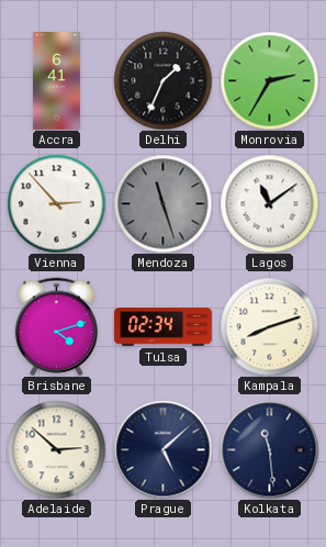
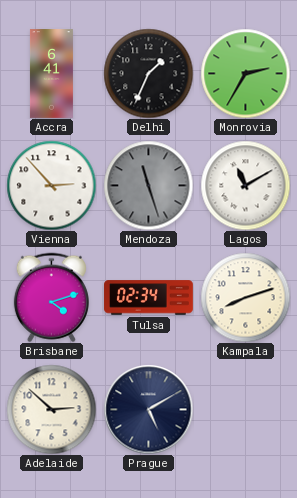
Lagos: 11:09 -> 11:10
Prague: 5:08 -> 5:10
Kolkata: 11:29 -> none
